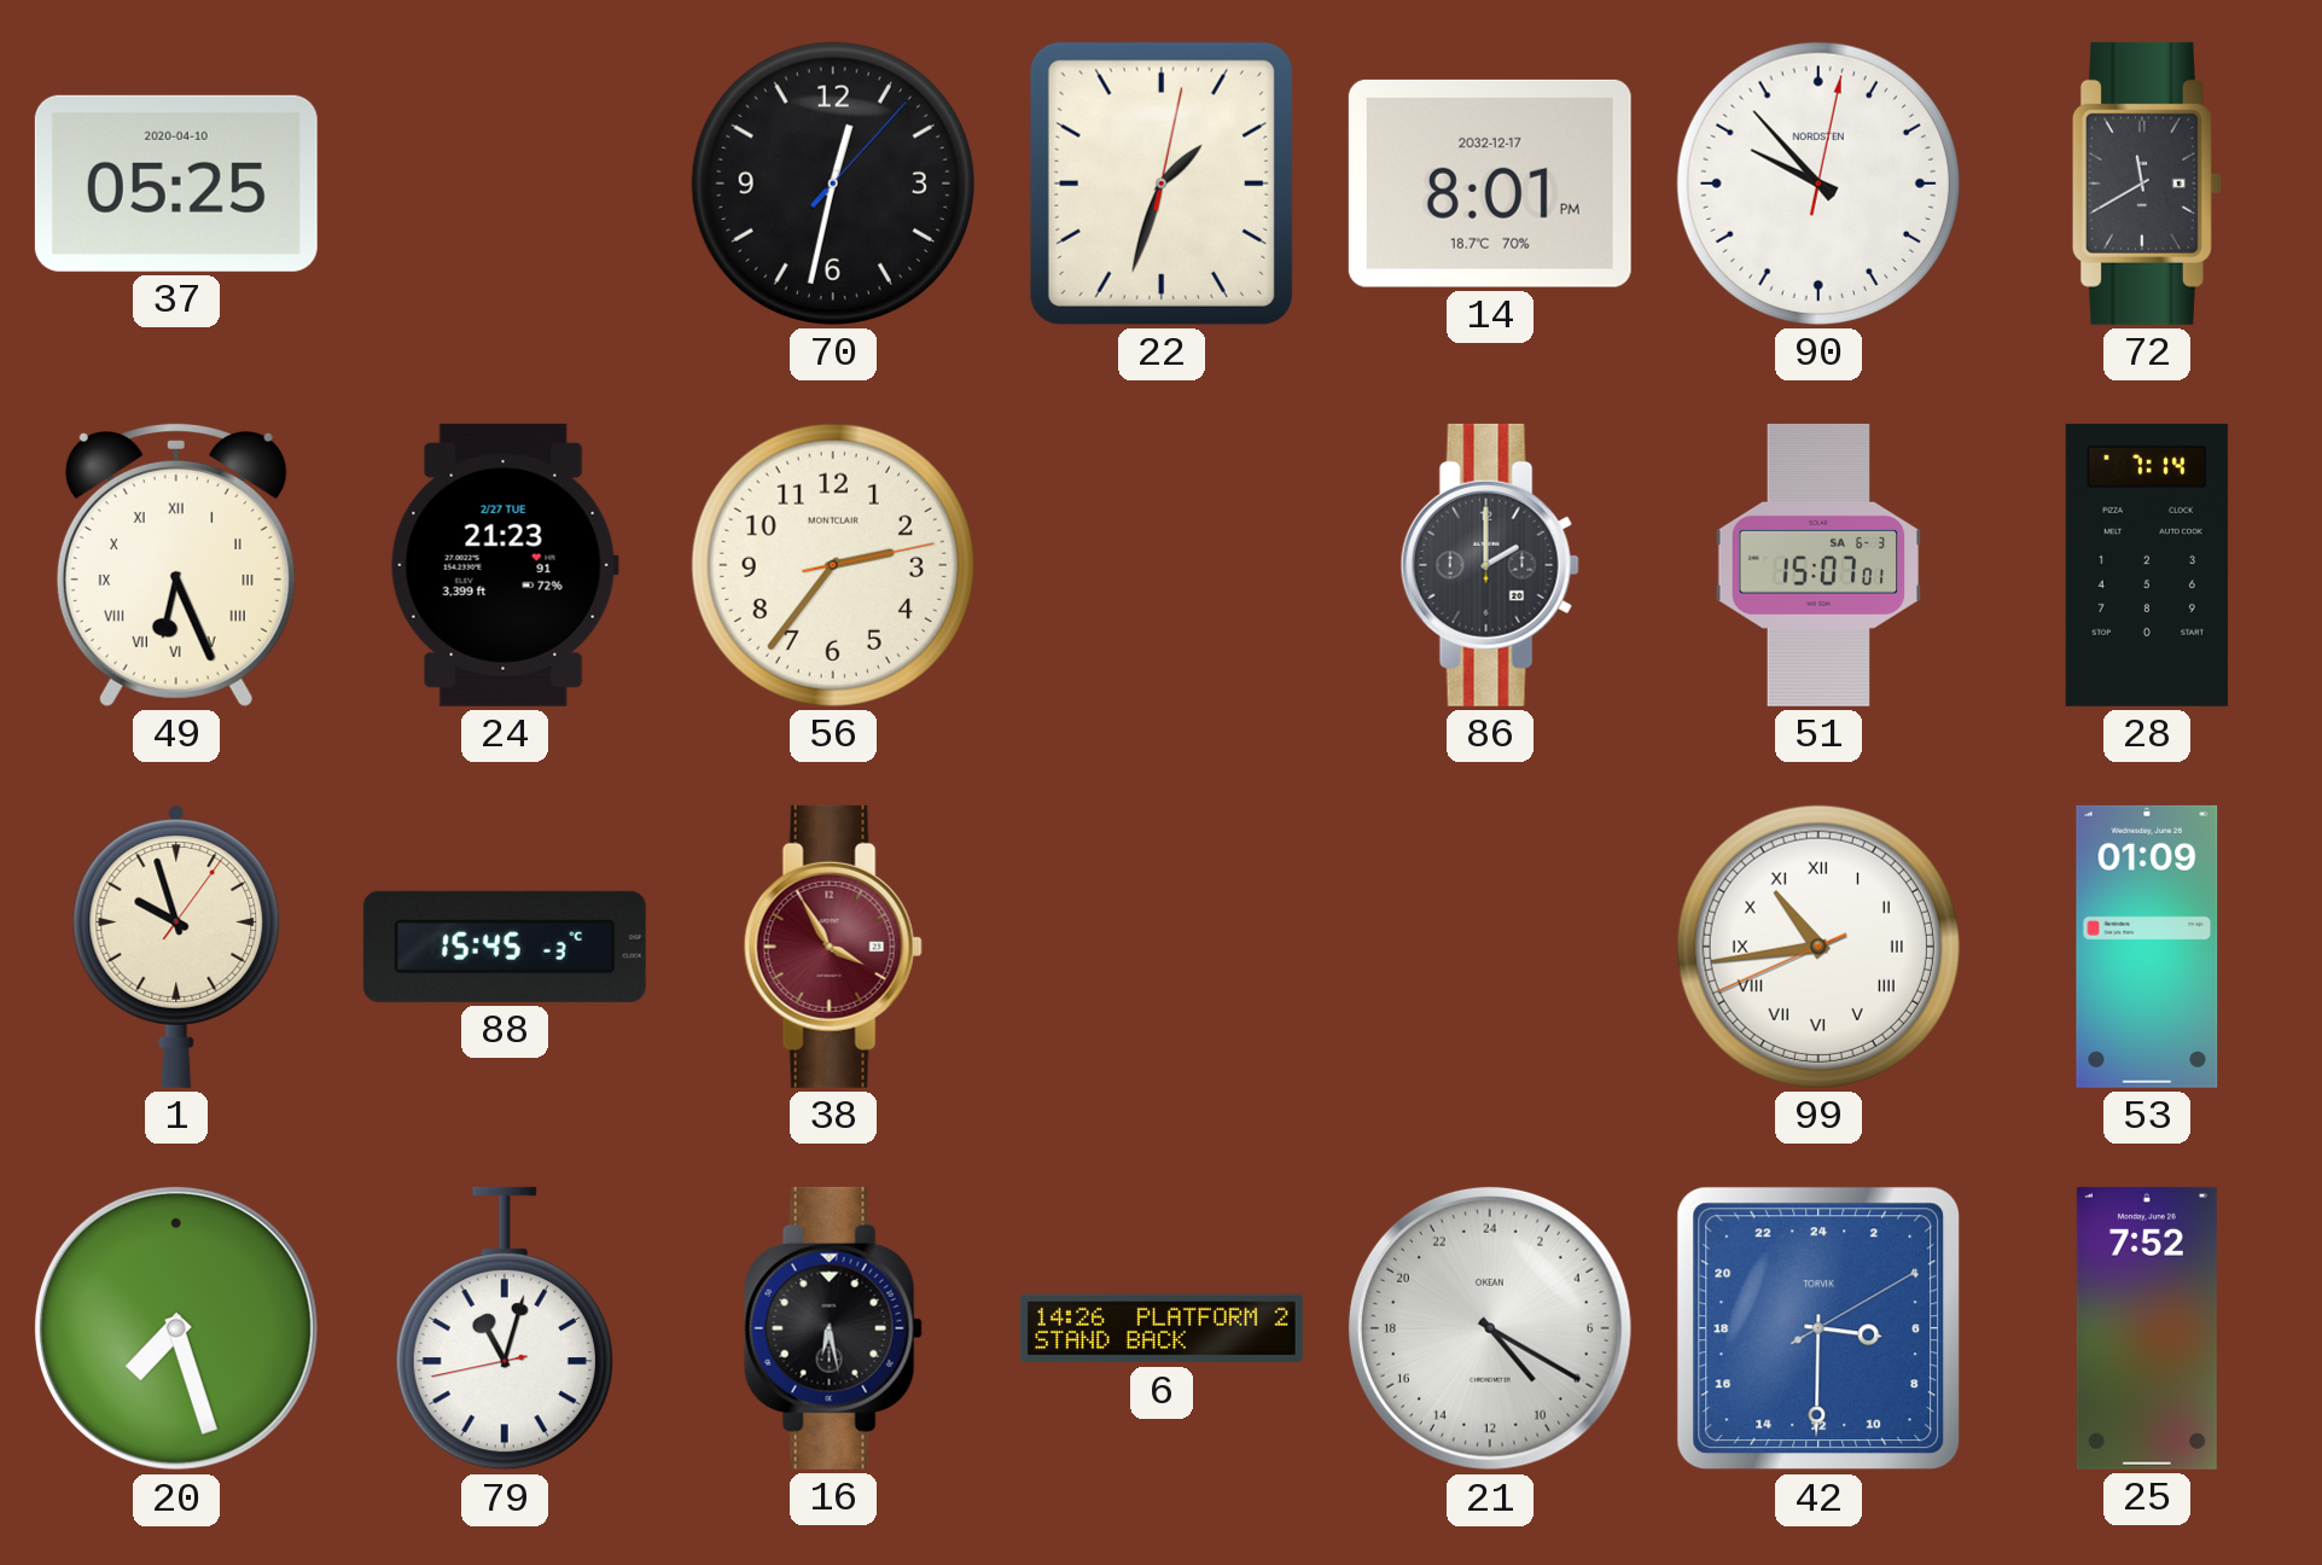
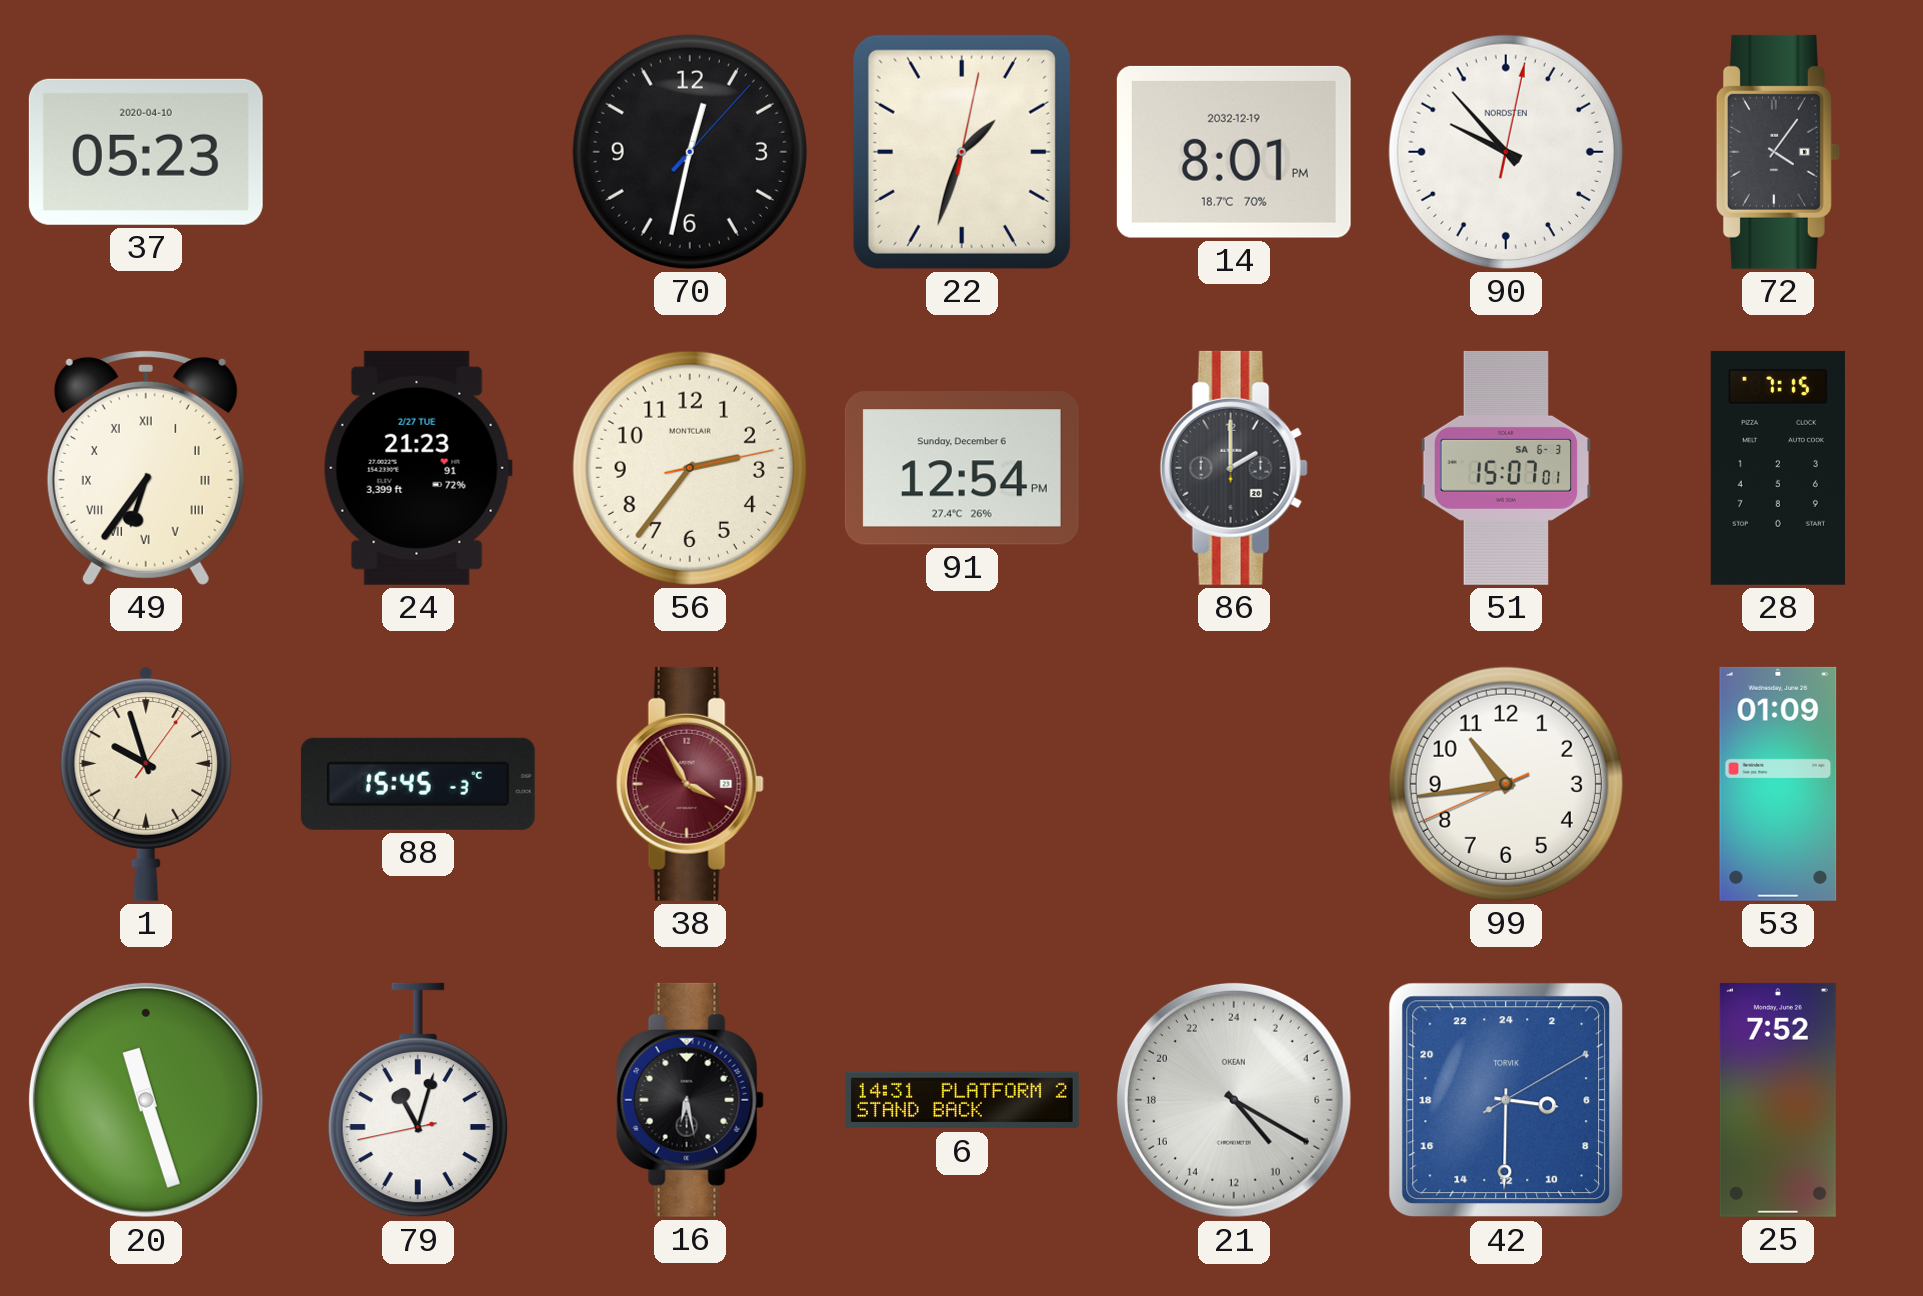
37: 05:25 -> 05:23
14 date: 2032-12-17 -> 2032-12-19
72: 11:40 -> 4:06
49: 6:26 -> 6:36
91: none -> 12:54
28: 7:14 -> 7:15
99 numerals: Roman -> Arabic
20: 7:27 -> 11:27
6: 14:26 -> 14:31
